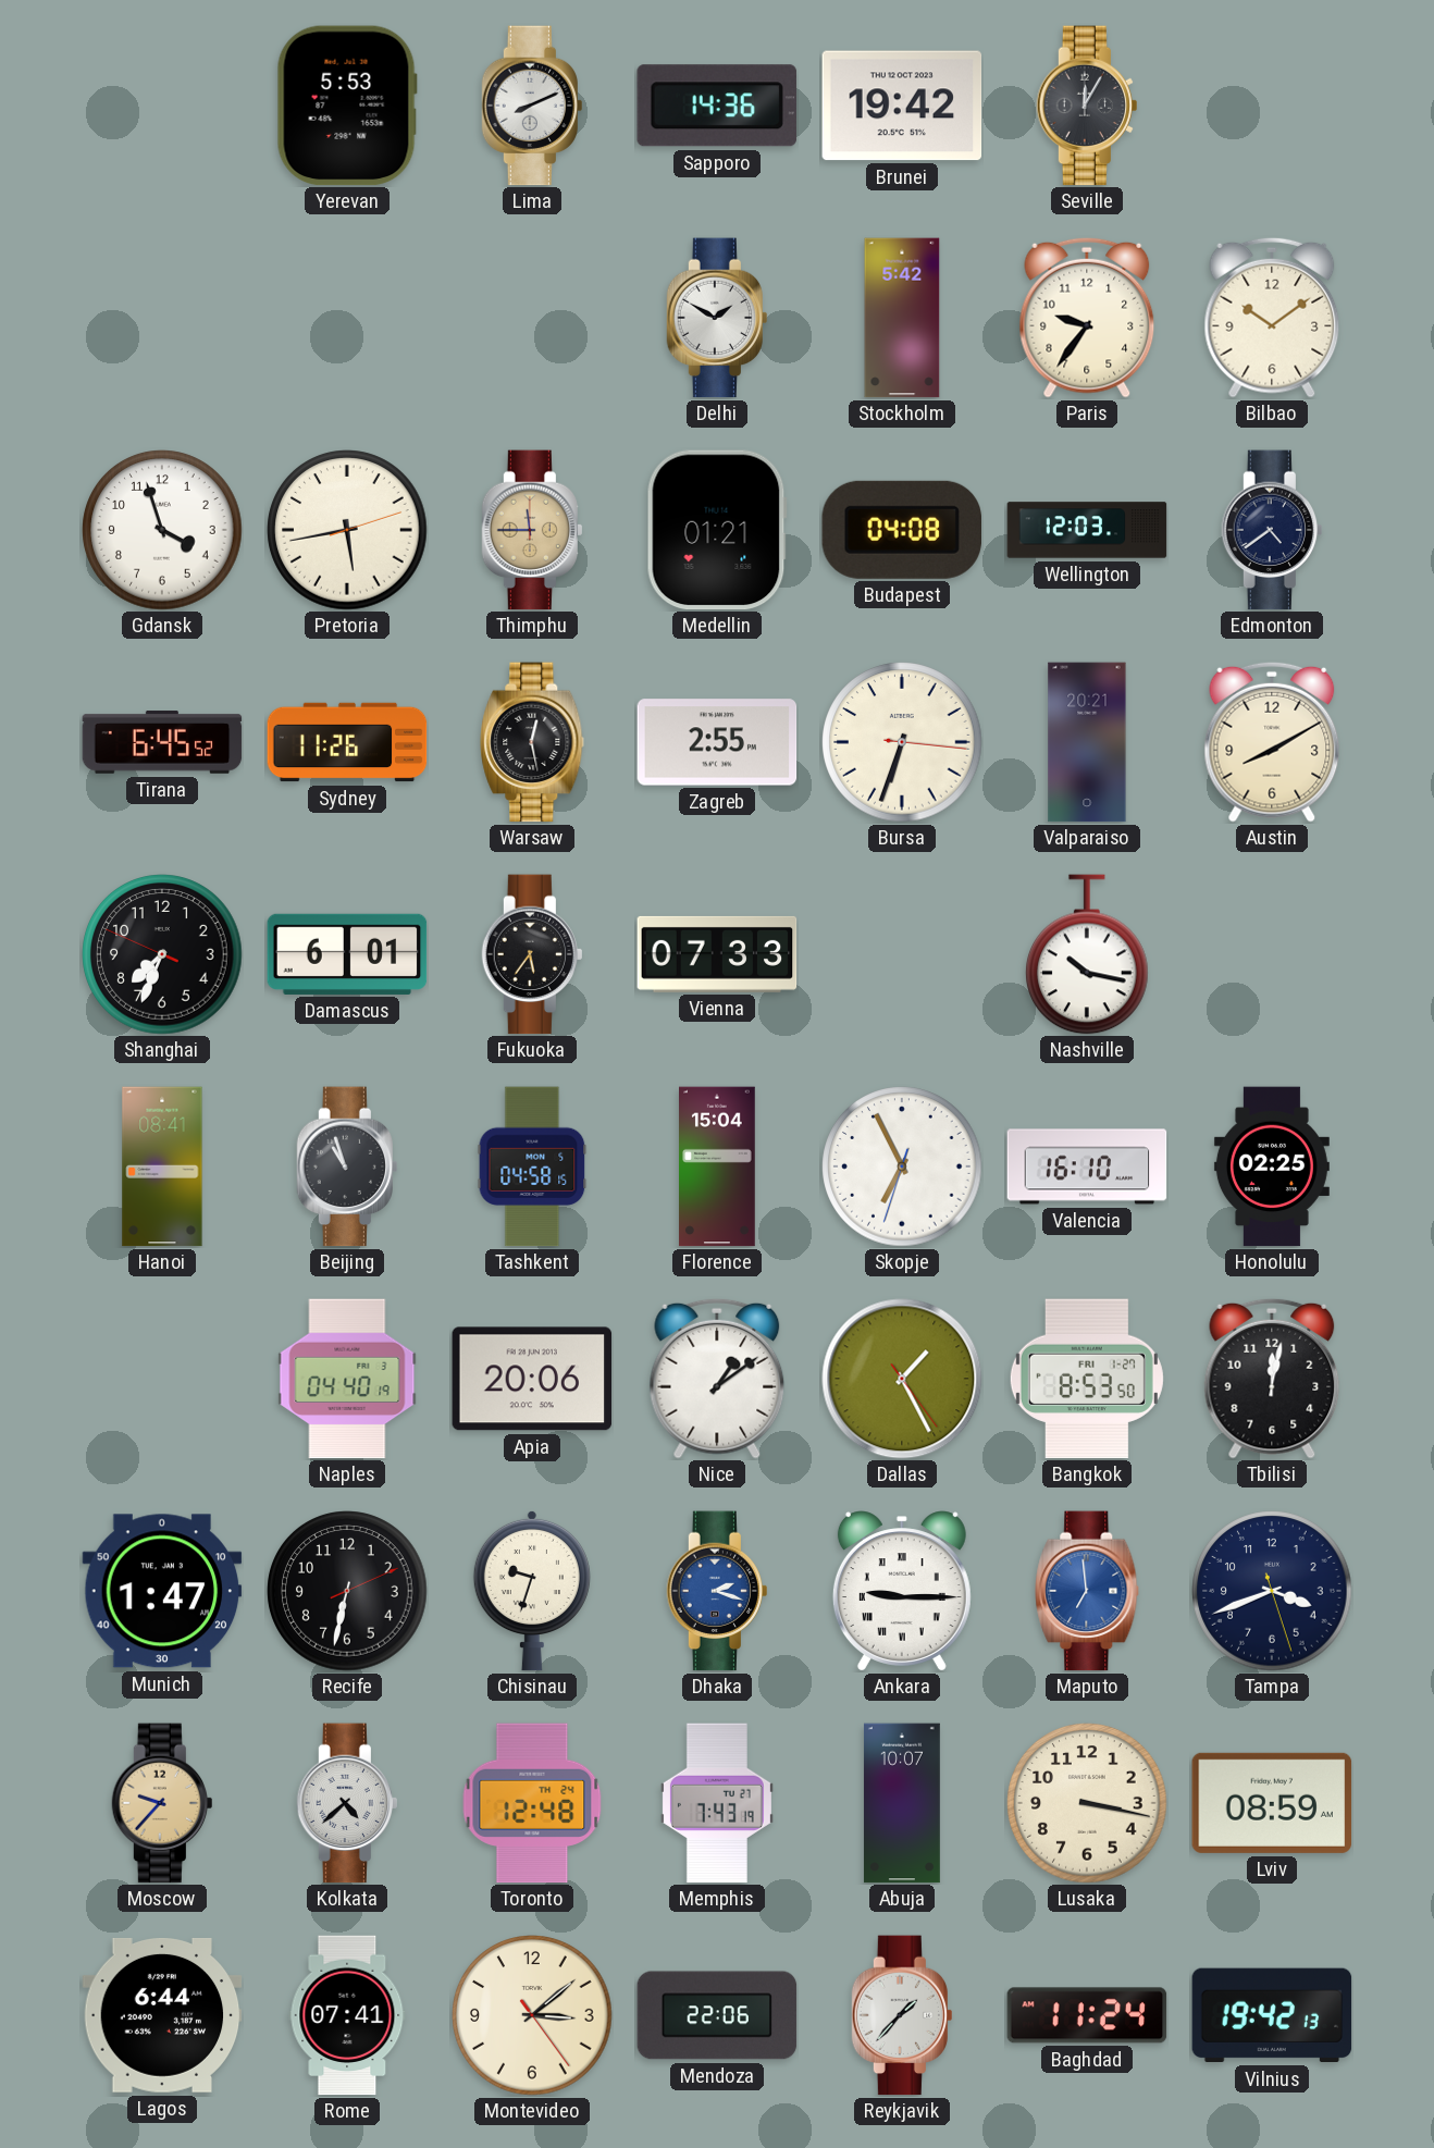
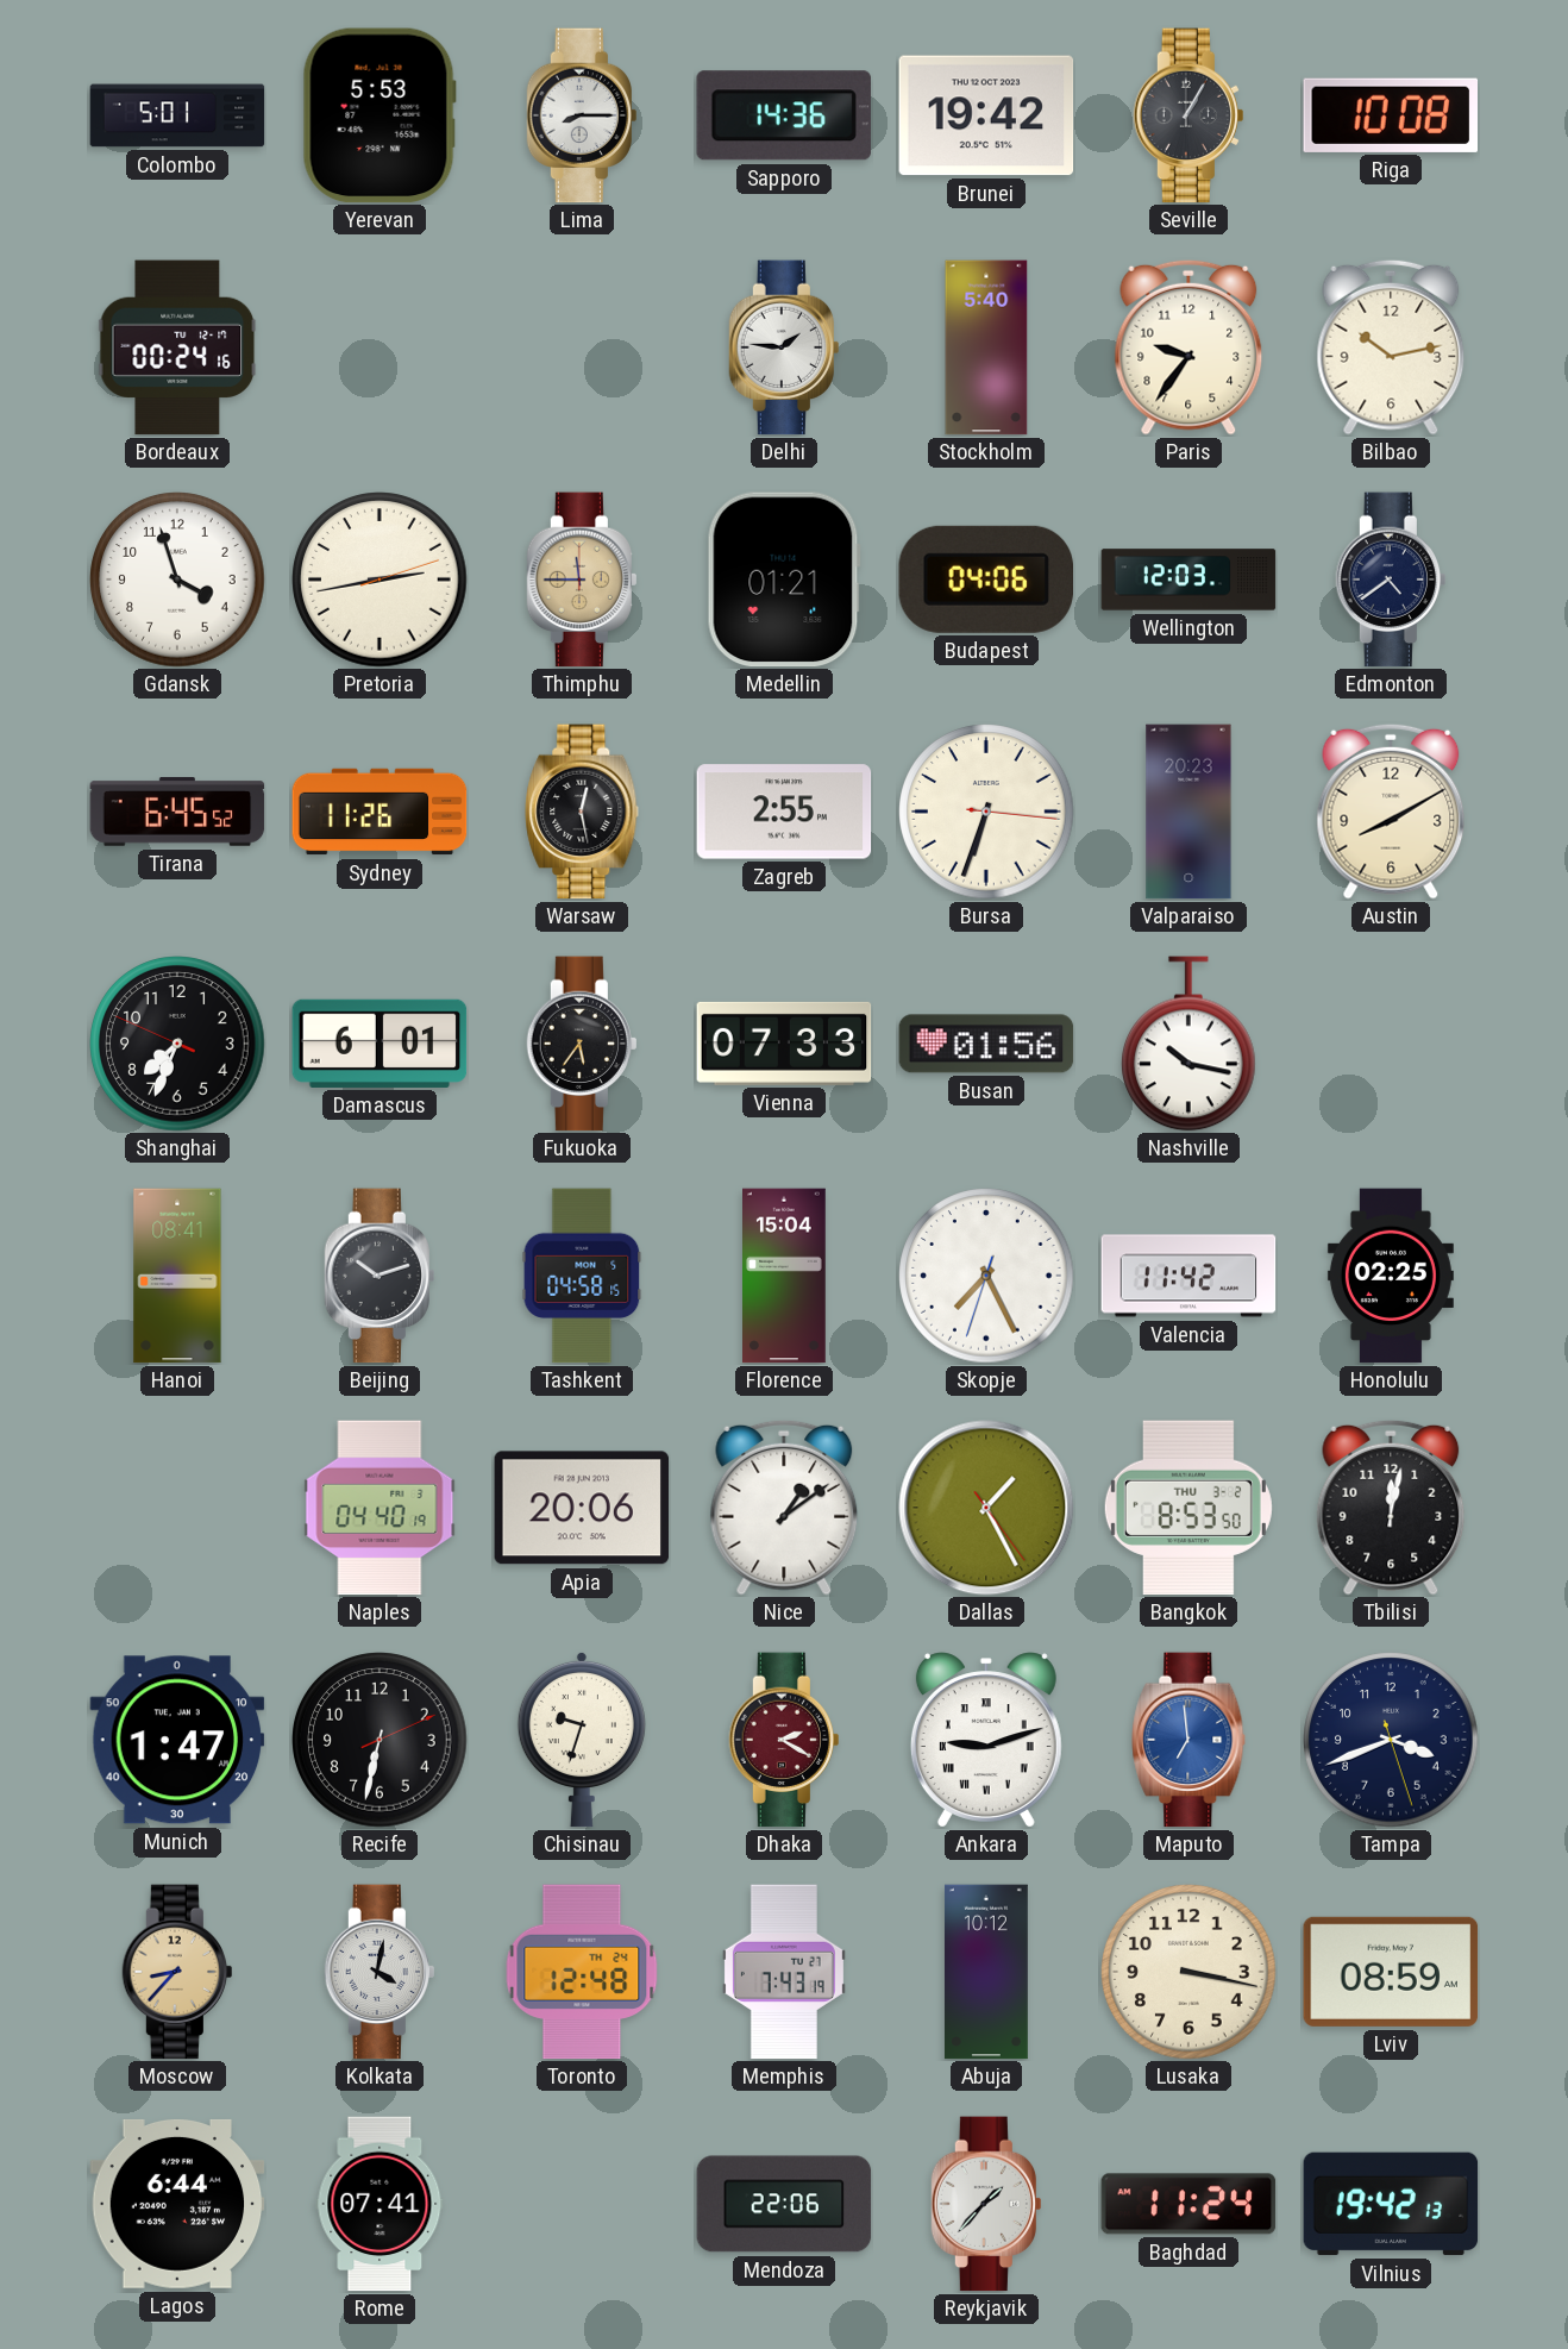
Colombo: none -> 5:01
Lima: 8:11 -> 8:15
Seville: 12:05 -> 1:05
Riga: none -> 10:08
Bordeaux: none -> 00:24
Delhi: 1:50 -> 1:46
Stockholm: 5:42 -> 5:40
Bilbao: 10:09 -> 10:13
Pretoria: 5:43 -> 2:43
Budapest: 04:08 -> 04:06
Valparaiso: 20:21 -> 20:23
Busan: none -> 01:56
Beijing: 10:57 -> 10:12
Skopje: 6:55 -> 7:25
Valencia: 16:10 -> 11:42
Bangkok date: FRI 1-27 -> THU 3-2
Dhaka: 2:18 -> 2:20
Dhaka dial: blue -> burgundy
Ankara: 9:15 -> 9:12
Moscow: 9:37 -> 8:37
Kolkata: 4:38 -> 4:02
Abuja: 10:07 -> 10:12
Montevideo: 3:08 -> none
